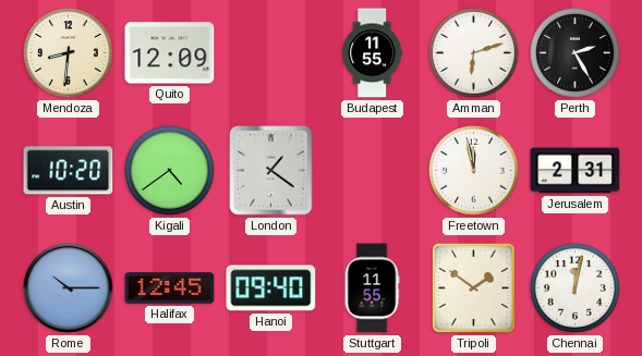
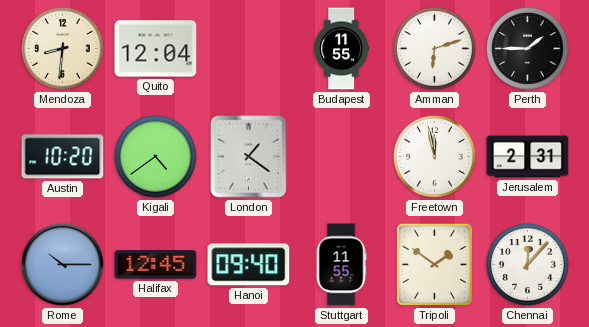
Quito: 12:09 -> 12:04
Perth: 2:25 -> 1:45
Chennai: 12:02 -> 12:07
